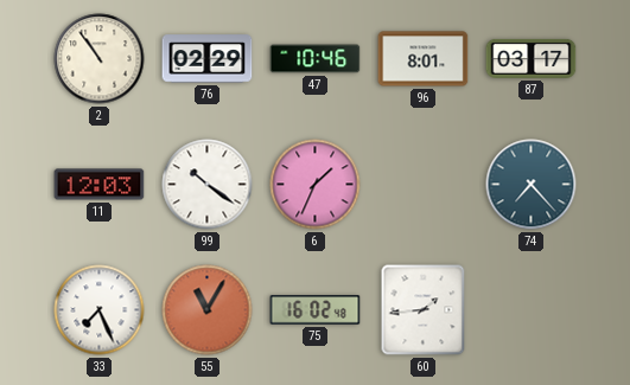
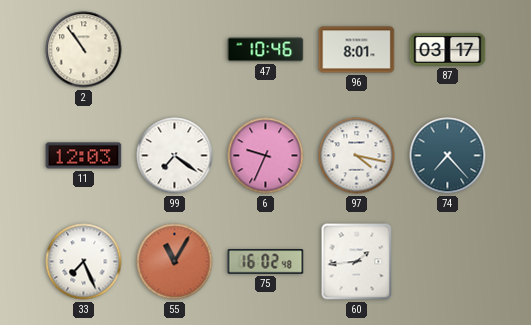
76: 02:29 -> none
99: 10:21 -> 7:21
6: 1:34 -> 9:34
97: none -> 4:17
